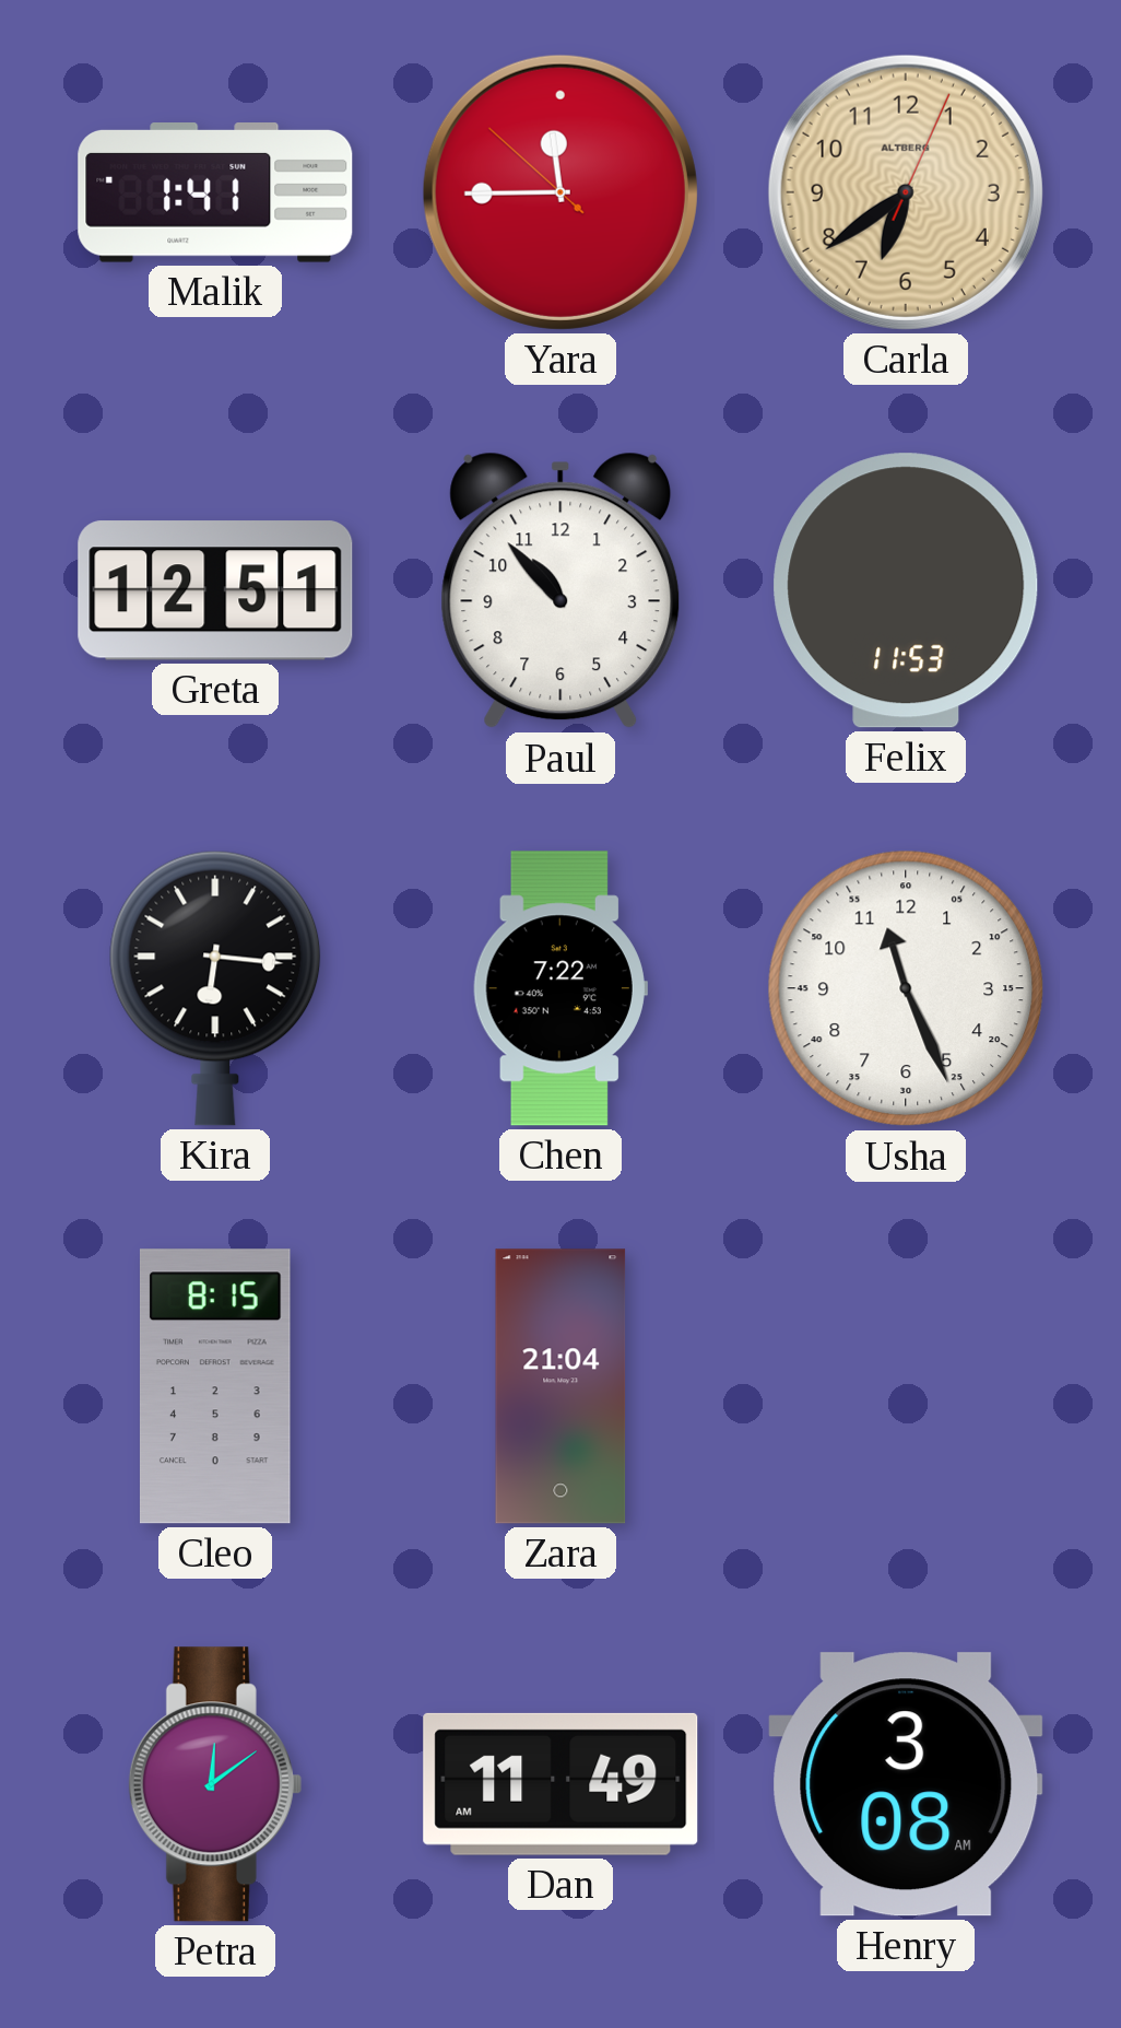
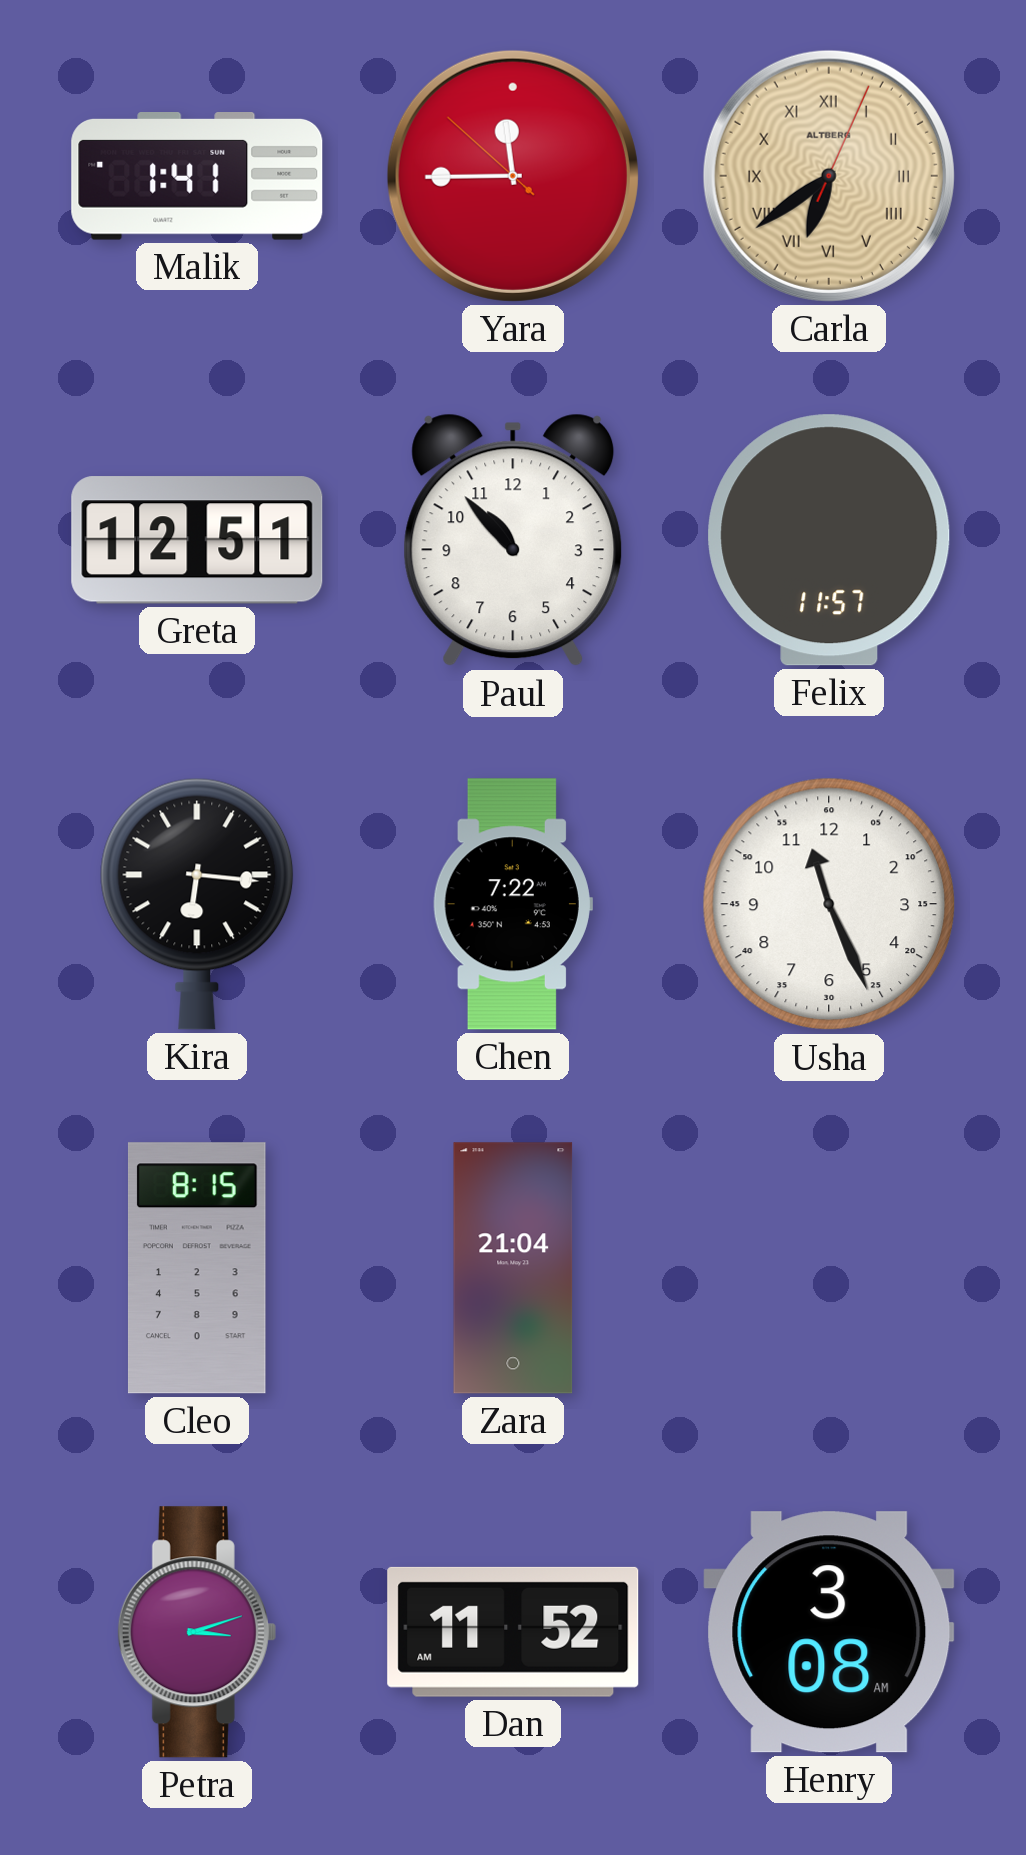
Carla numerals: Arabic -> Roman
Felix: 11:53 -> 11:57
Petra: 12:09 -> 3:12
Dan: 11:49 -> 11:52
